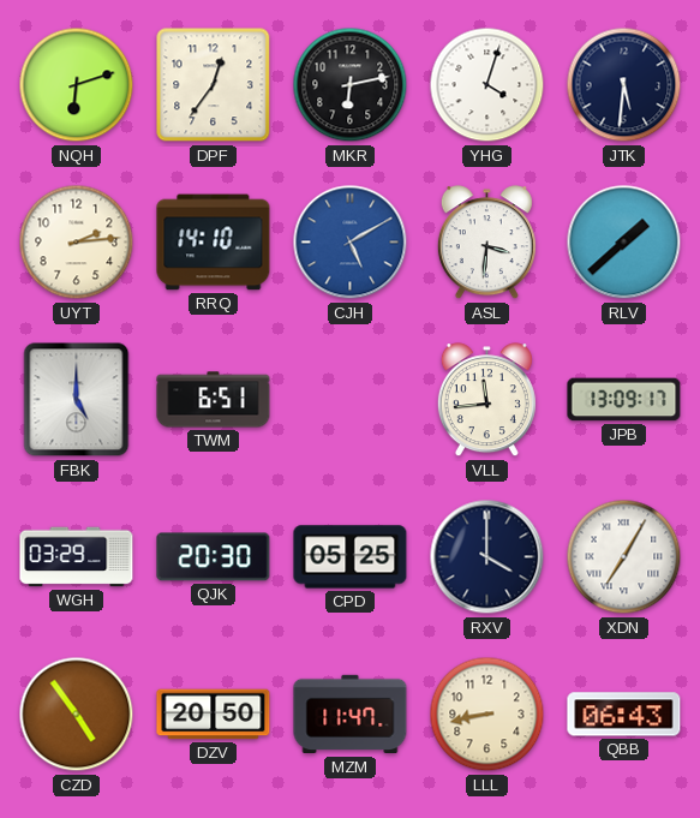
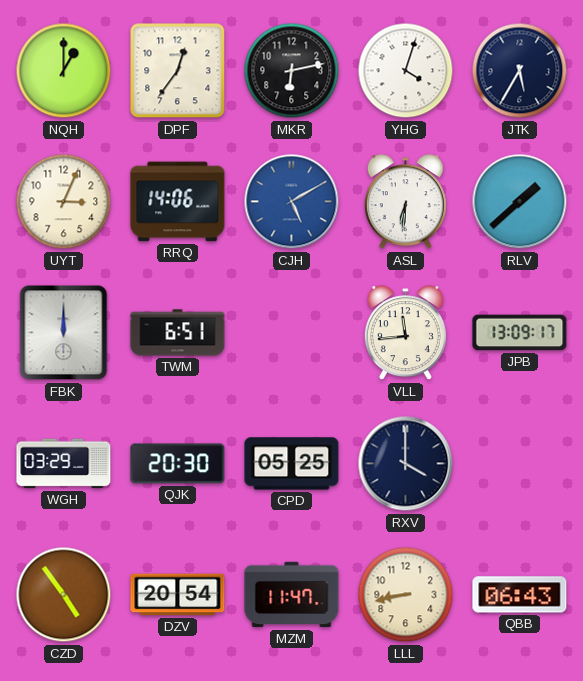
NQH: 6:12 -> 1:00
JTK: 5:31 -> 5:35
UYT: 2:14 -> 3:04
RRQ: 14:10 -> 14:06
ASL: 3:31 -> 6:31
FBK: 5:00 -> 12:00
XDN: 7:05 -> none
DZV: 20:50 -> 20:54
